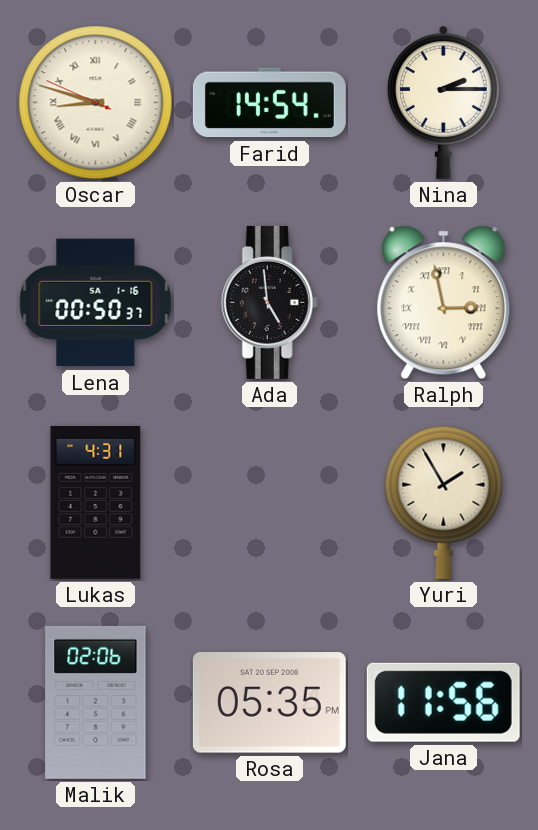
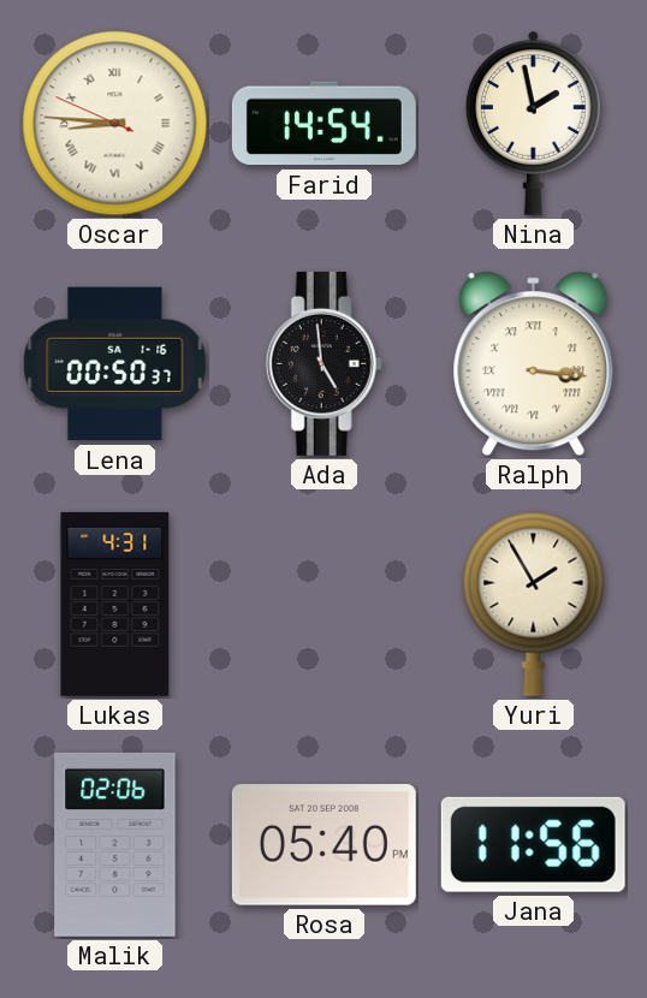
Oscar: 8:47 -> 8:45
Nina: 2:15 -> 1:58
Ralph: 2:58 -> 3:16
Rosa: 05:35 -> 05:40
